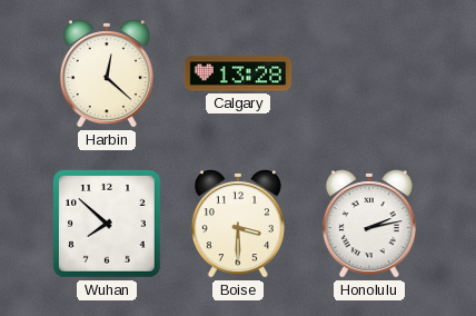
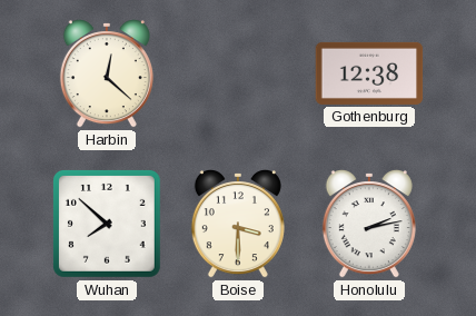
Calgary: 13:28 -> none
Gothenburg: none -> 12:38
